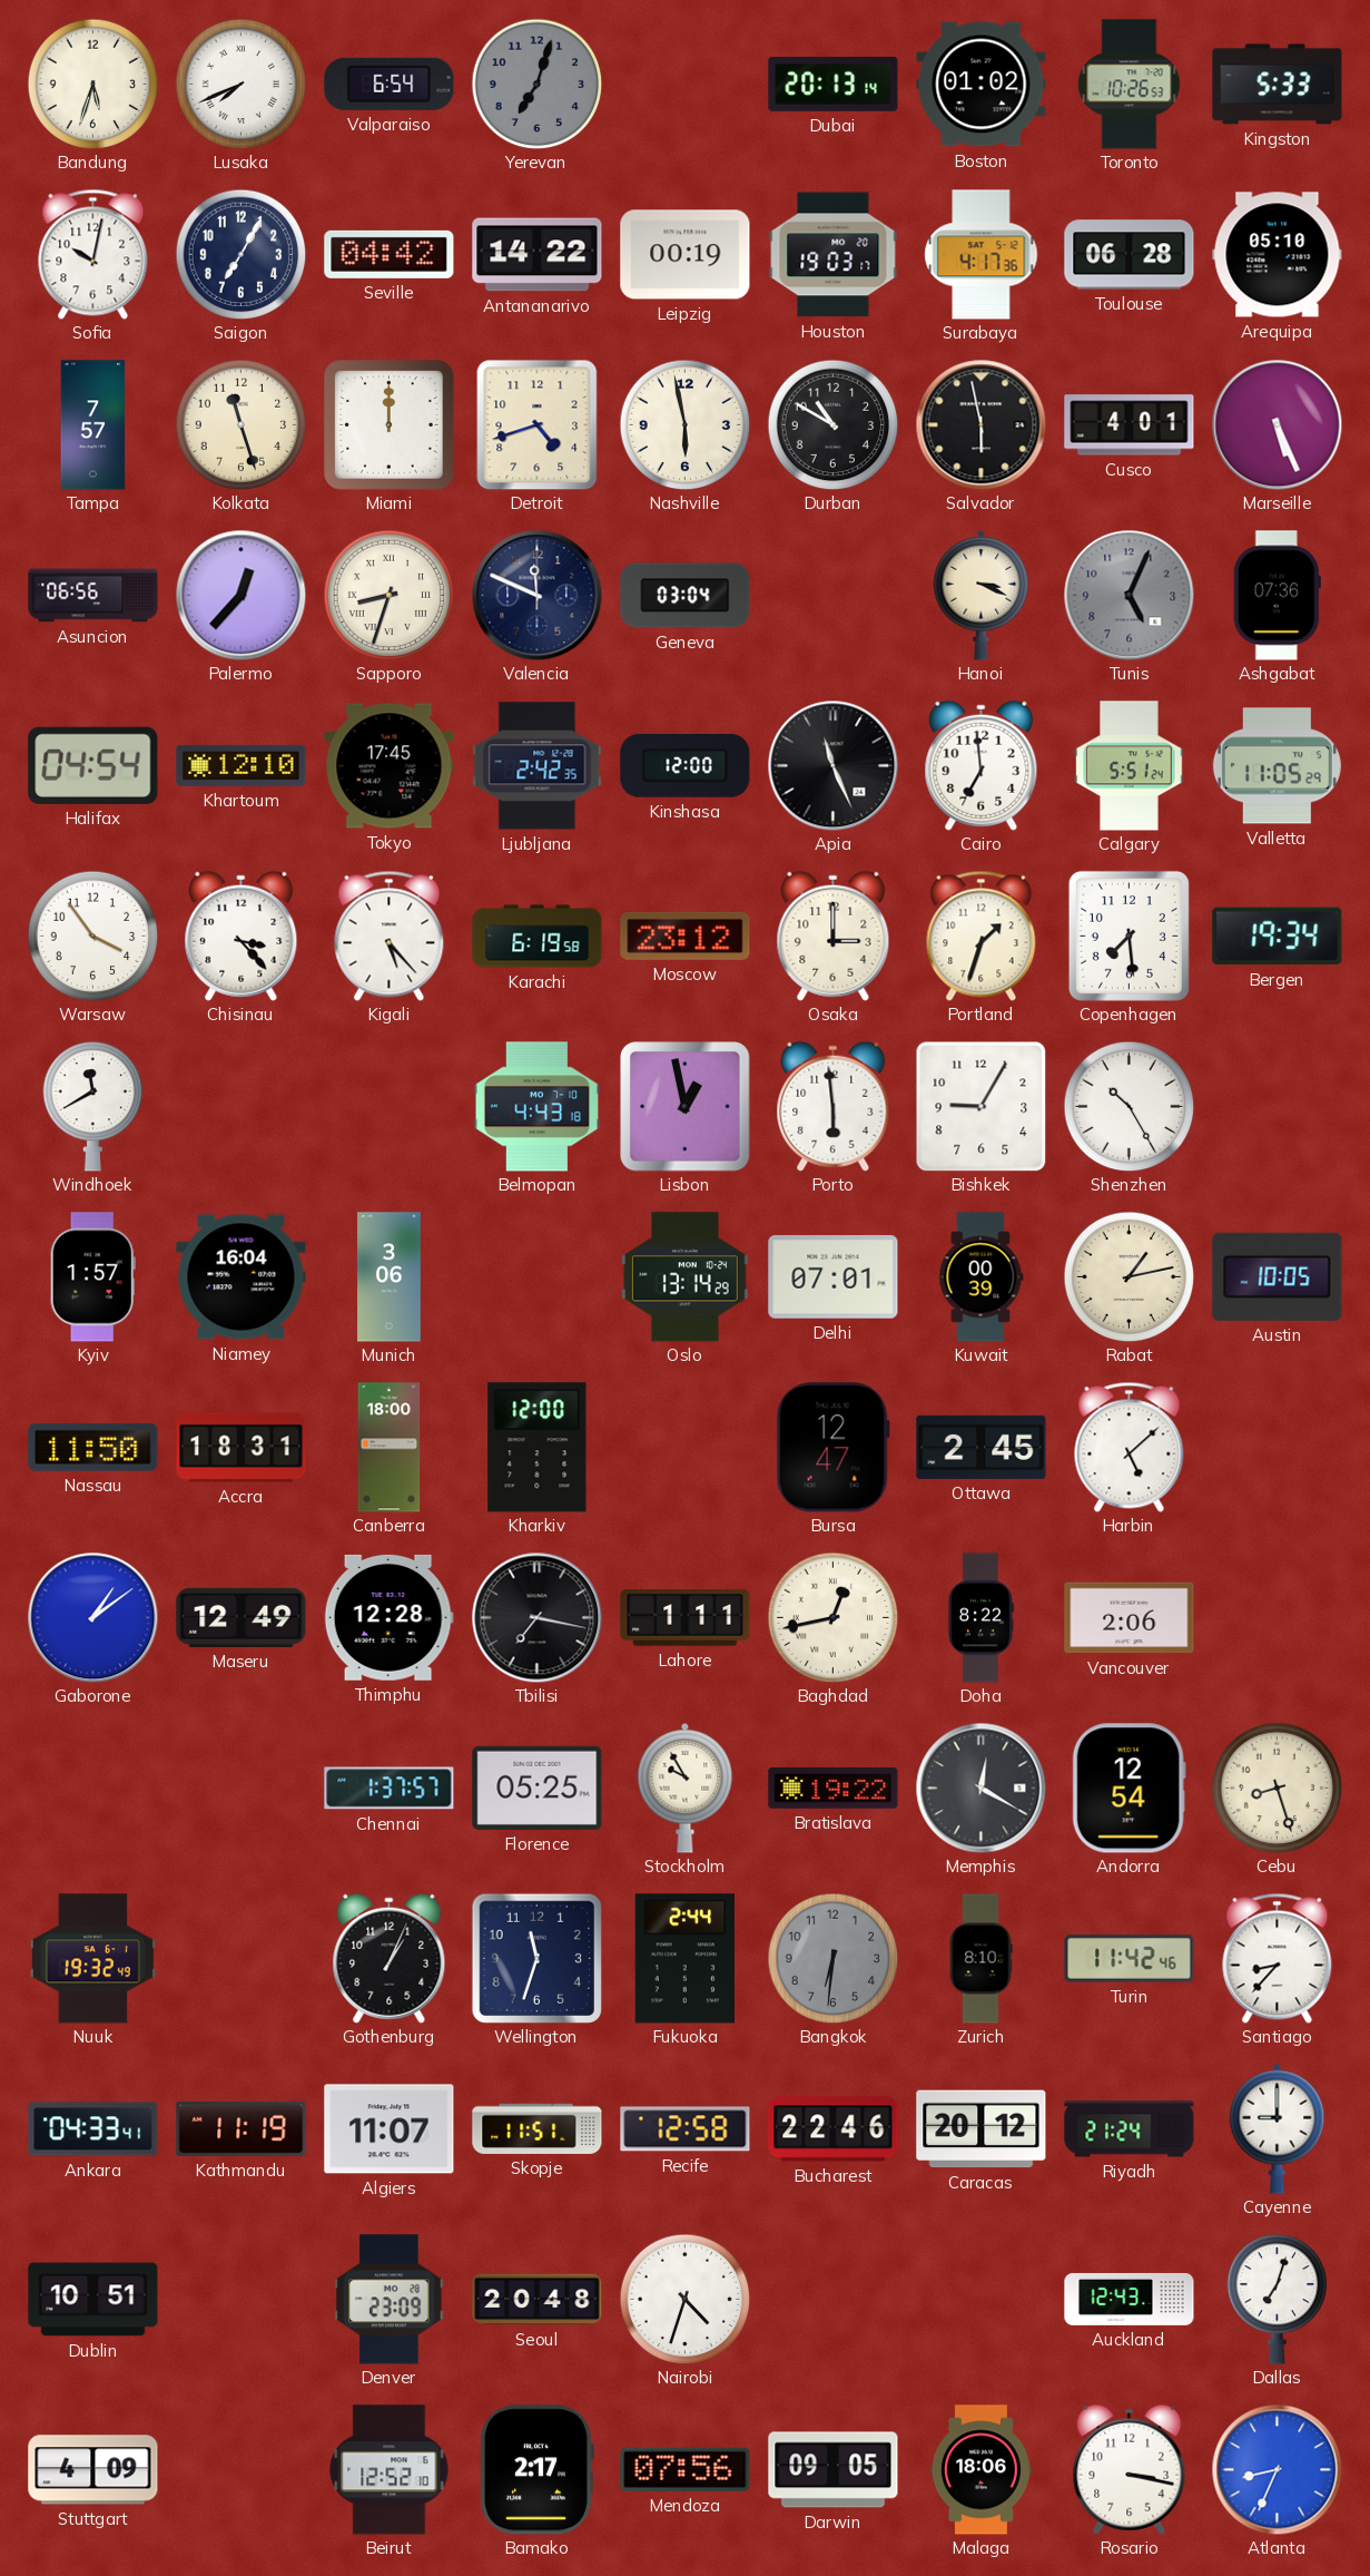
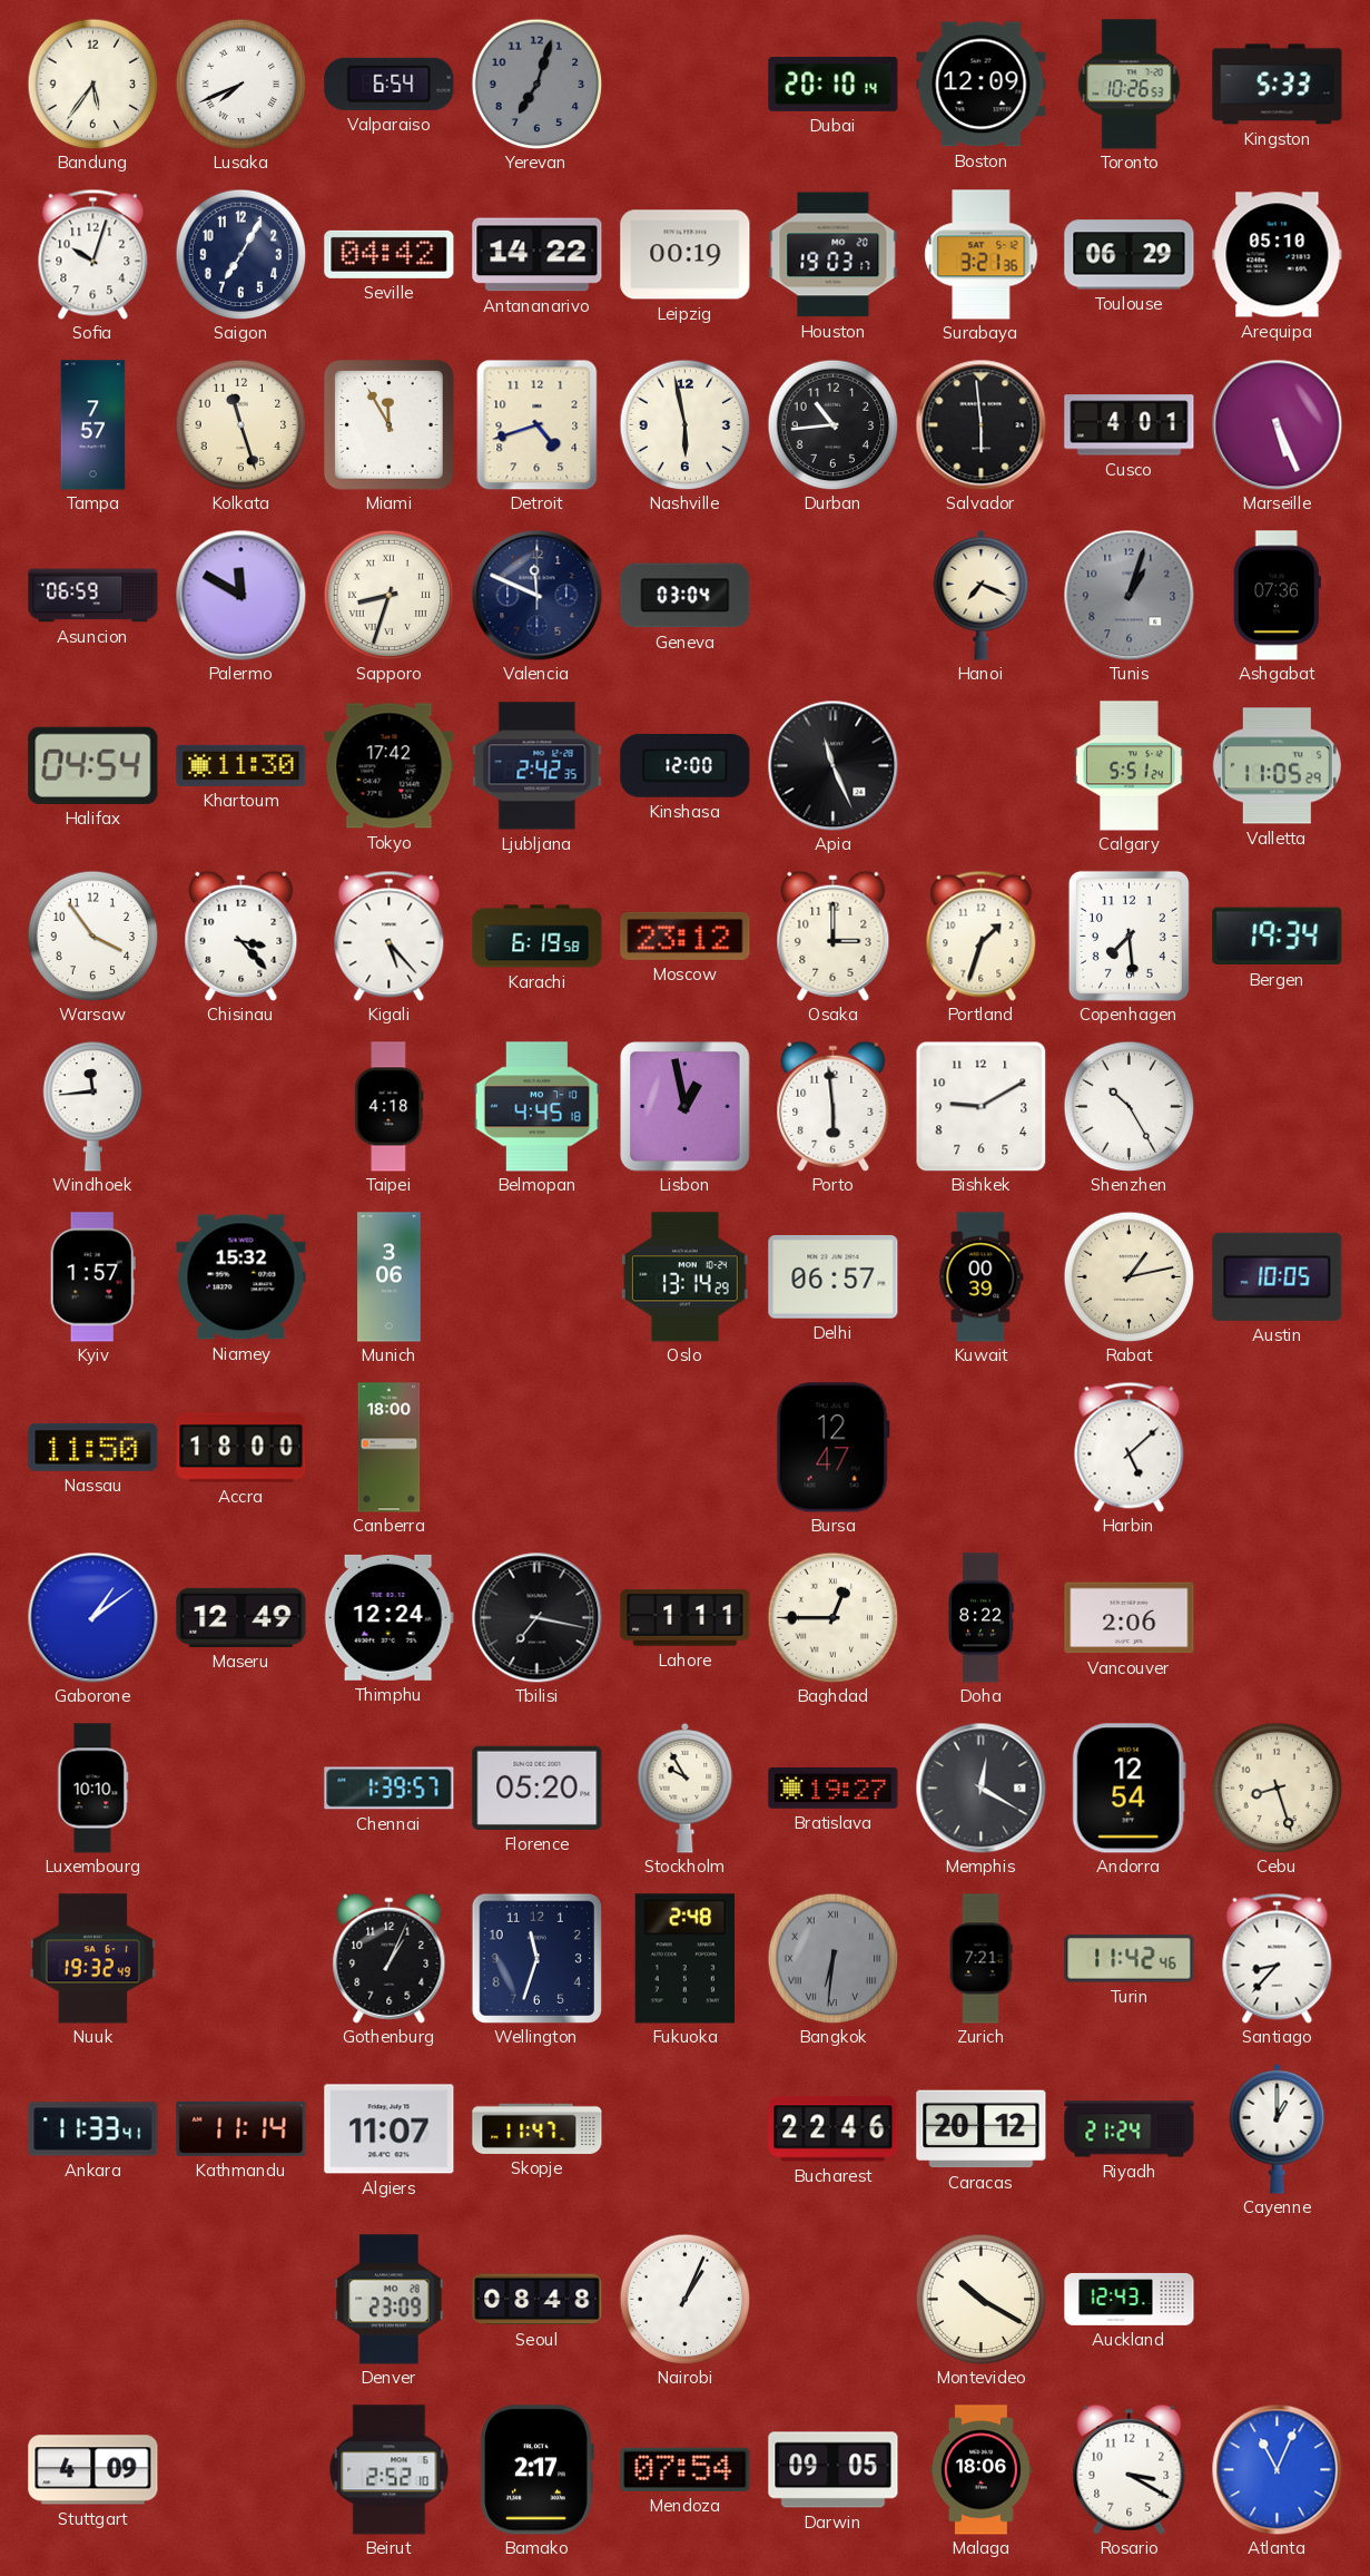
Bandung: 5:33 -> 5:36
Dubai: 20:13 -> 20:10
Boston: 01:02 -> 12:09
Sofia: 10:02 -> 10:03
Surabaya: 4:17 -> 3:21
Toulouse: 06:28 -> 06:29
Miami: 12:00 -> 11:55
Durban: 10:50 -> 10:44
Salvador: 5:58 -> 5:59
Asuncion: 06:56 -> 06:59
Palermo: 12:37 -> 11:50
Hanoi: 3:19 -> 7:19
Tunis: 5:04 -> 1:03
Khartoum: 12:10 -> 11:30
Tokyo: 17:45 -> 17:42
Cairo: 6:59 -> none
Windhoek: 11:40 -> 11:44
Taipei: none -> 4:18
Belmopan: 4:43 -> 4:45
Bishkek: 9:05 -> 9:10
Niamey: 16:04 -> 15:32
Delhi: 07:01 -> 06:57
Accra: 18:31 -> 18:00
Kharkiv: 12:00 -> none
Ottawa: 2:45 -> none
Thimphu: 12:28 -> 12:24
Baghdad: 12:43 -> 12:45
Luxembourg: none -> 10:10
Chennai: 1:37 -> 1:39
Florence: 05:25 -> 05:20
Bratislava: 19:22 -> 19:27
Fukuoka: 2:44 -> 2:48
Bangkok numerals: Arabic -> Roman
Zurich: 8:10 -> 7:21
Ankara: 04:33 -> 11:33
Kathmandu: 11:19 -> 11:14
Skopje: 11:51 -> 11:47
Recife: 12:58 -> none
Cayenne: 9:00 -> 1:00
Dublin: 10:51 -> none
Seoul: 20:48 -> 08:48
Nairobi: 4:33 -> 1:04
Montevideo: none -> 10:20
Dallas: 7:03 -> none
Beirut: 12:52 -> 2:52
Mendoza: 07:56 -> 07:54
Rosario: 3:17 -> 3:20
Atlanta: 8:34 -> 11:04
